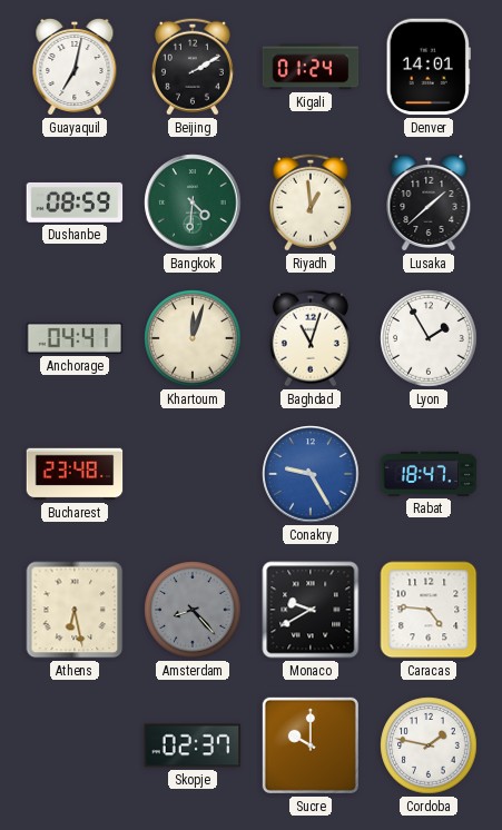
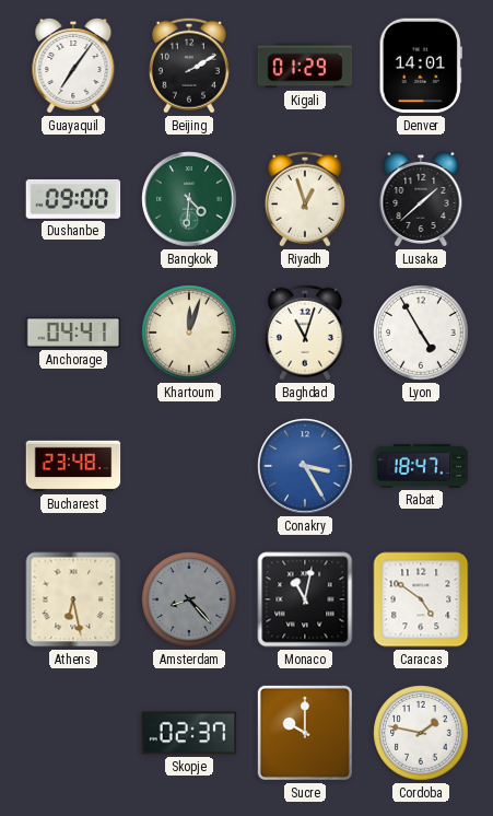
Guayaquil: 7:02 -> 7:06
Kigali: 01:24 -> 01:29
Dushanbe: 08:59 -> 09:00
Riyadh: 12:59 -> 12:57
Lyon: 1:55 -> 4:55
Conakry: 9:25 -> 3:25
Monaco: 9:40 -> 11:02
Caracas: 4:46 -> 4:51
